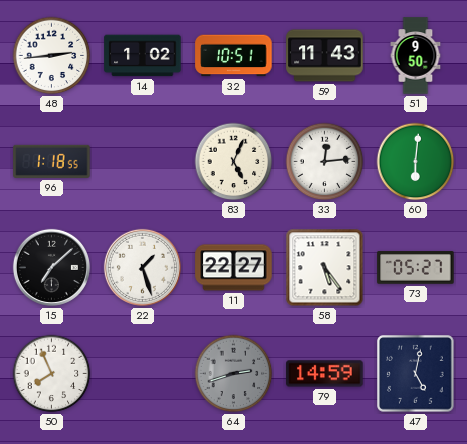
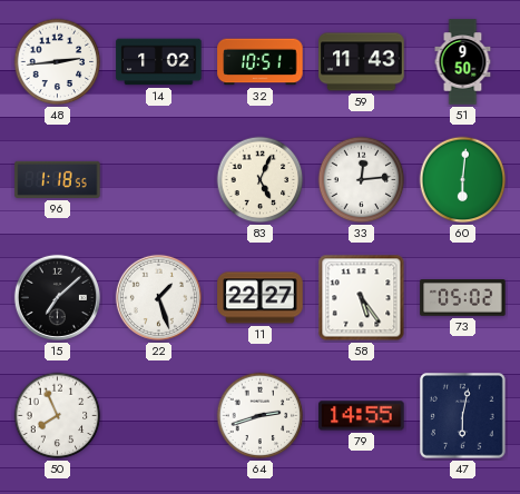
73: 05:27 -> 05:02
64 dial: grey -> white
79: 14:59 -> 14:55
47: 5:02 -> 6:02
